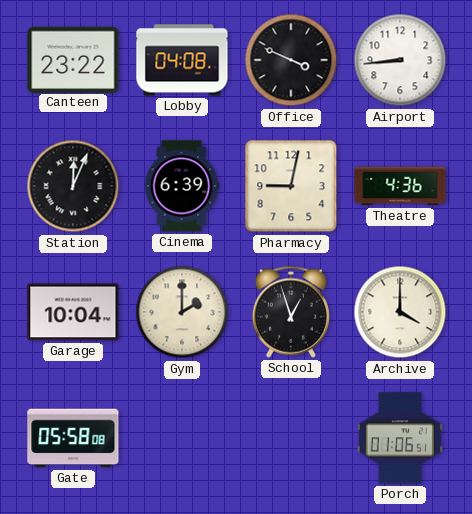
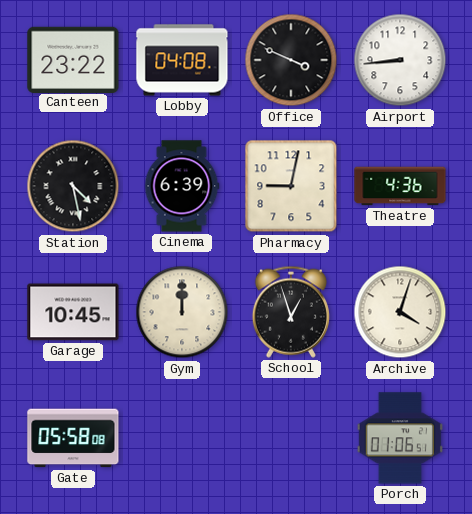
Station: 12:04 -> 4:28
Garage: 10:04 -> 10:45
Gym: 2:00 -> 12:00
Archive: 4:00 -> 4:03
